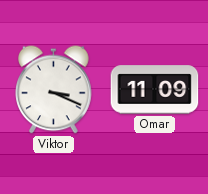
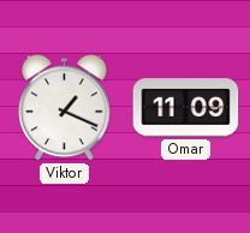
Viktor: 3:19 -> 1:19
